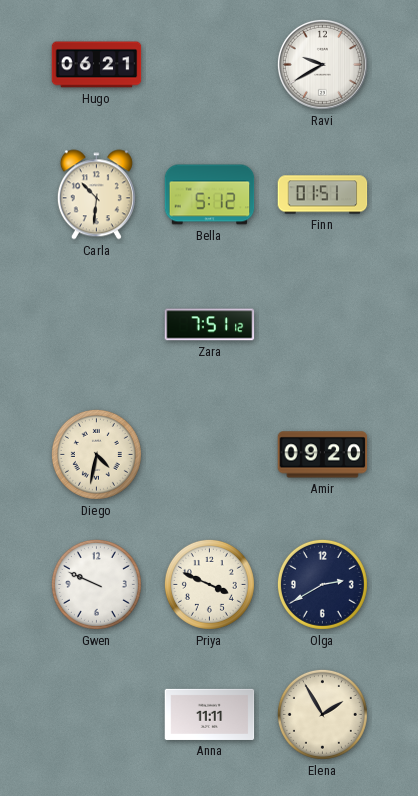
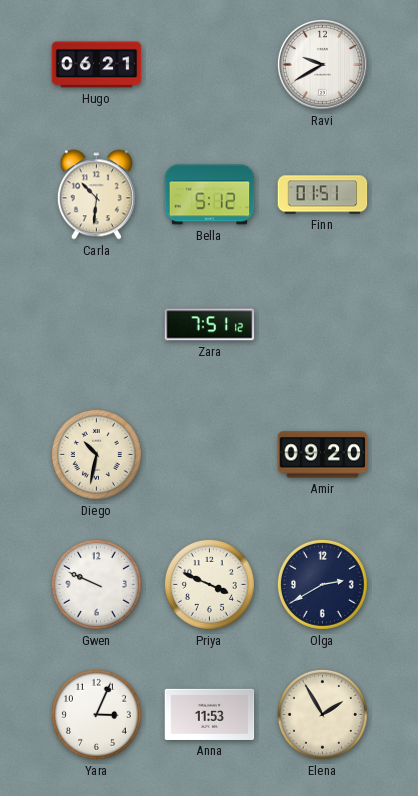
Diego: 4:32 -> 10:32
Yara: none -> 3:04
Anna: 11:11 -> 11:53
